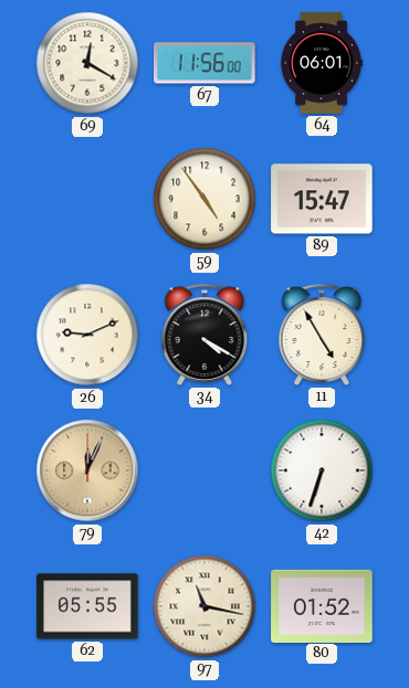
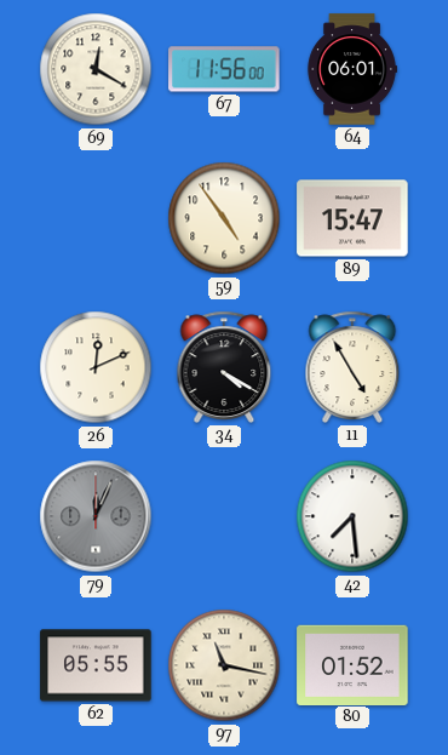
26: 9:11 -> 12:11
79 dial: champagne -> grey
42: 6:33 -> 7:29
